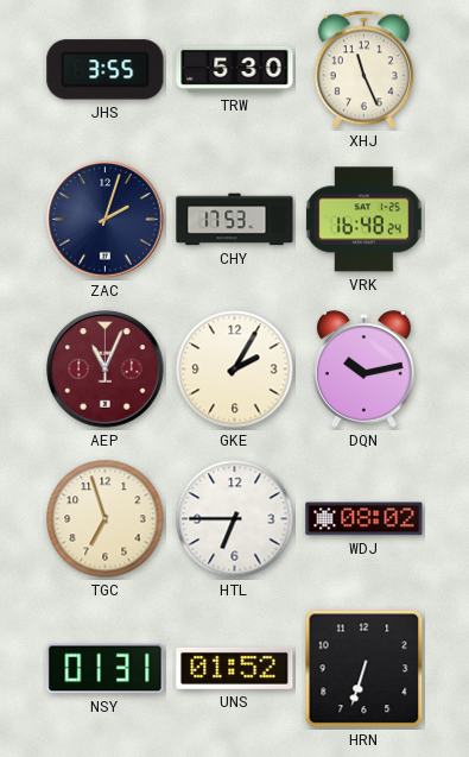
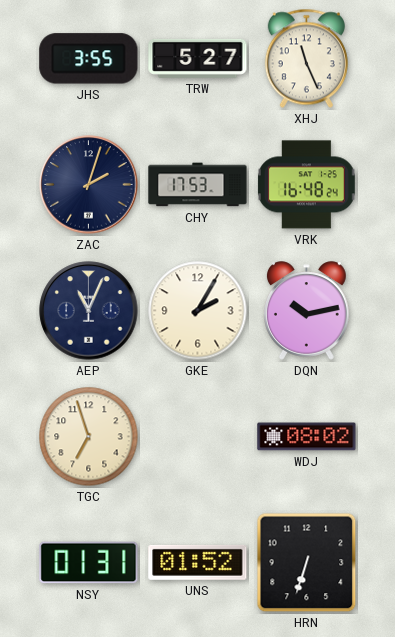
TRW: 5:30 -> 5:27
AEP dial: burgundy -> navy
HTL: 6:45 -> none
